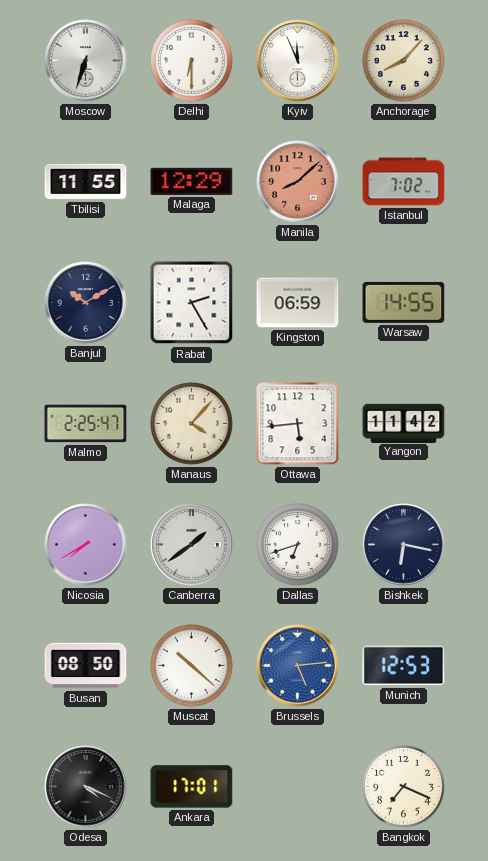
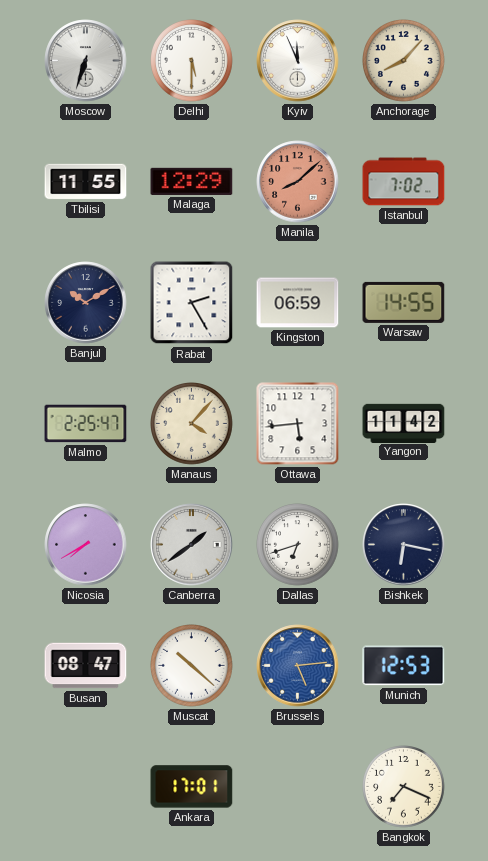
Delhi: 6:30 -> 5:30
Busan: 08:50 -> 08:47
Odesa: 4:19 -> none
